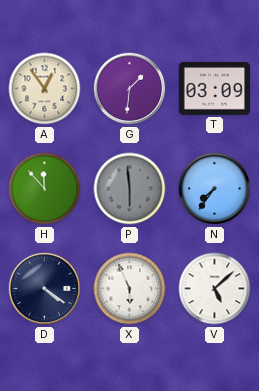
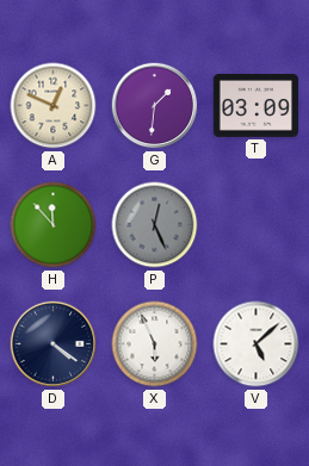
A: 12:54 -> 12:49
P: 5:59 -> 12:26
N: 7:36 -> none
